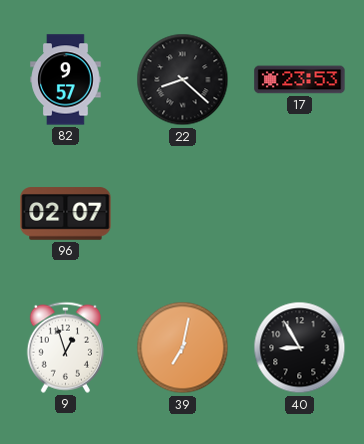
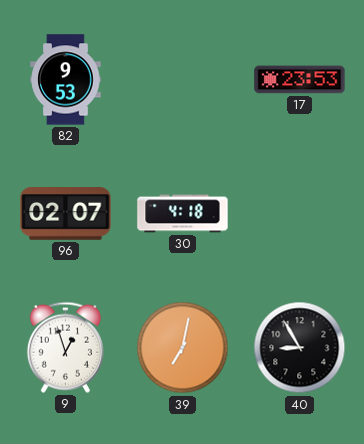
82: 9:57 -> 9:53
22: 8:22 -> none
30: none -> 4:18
